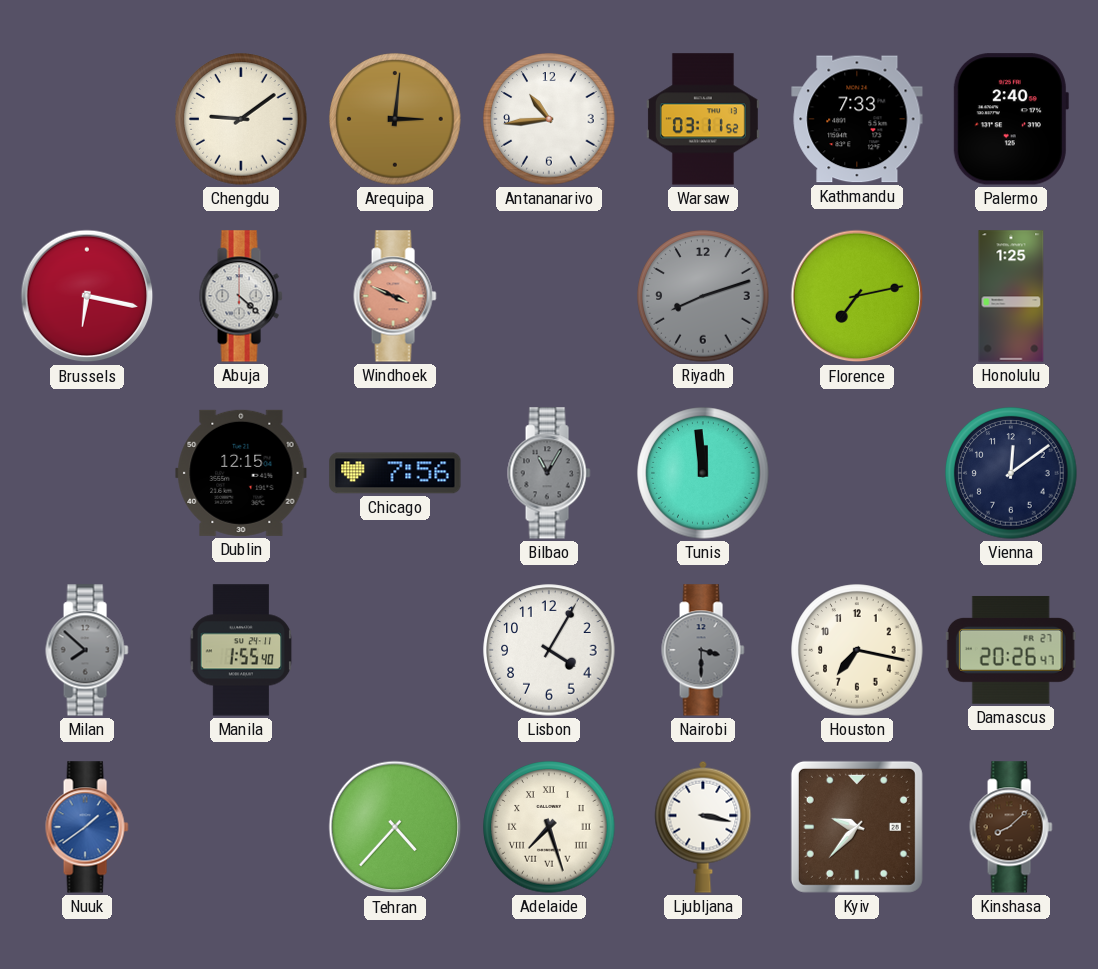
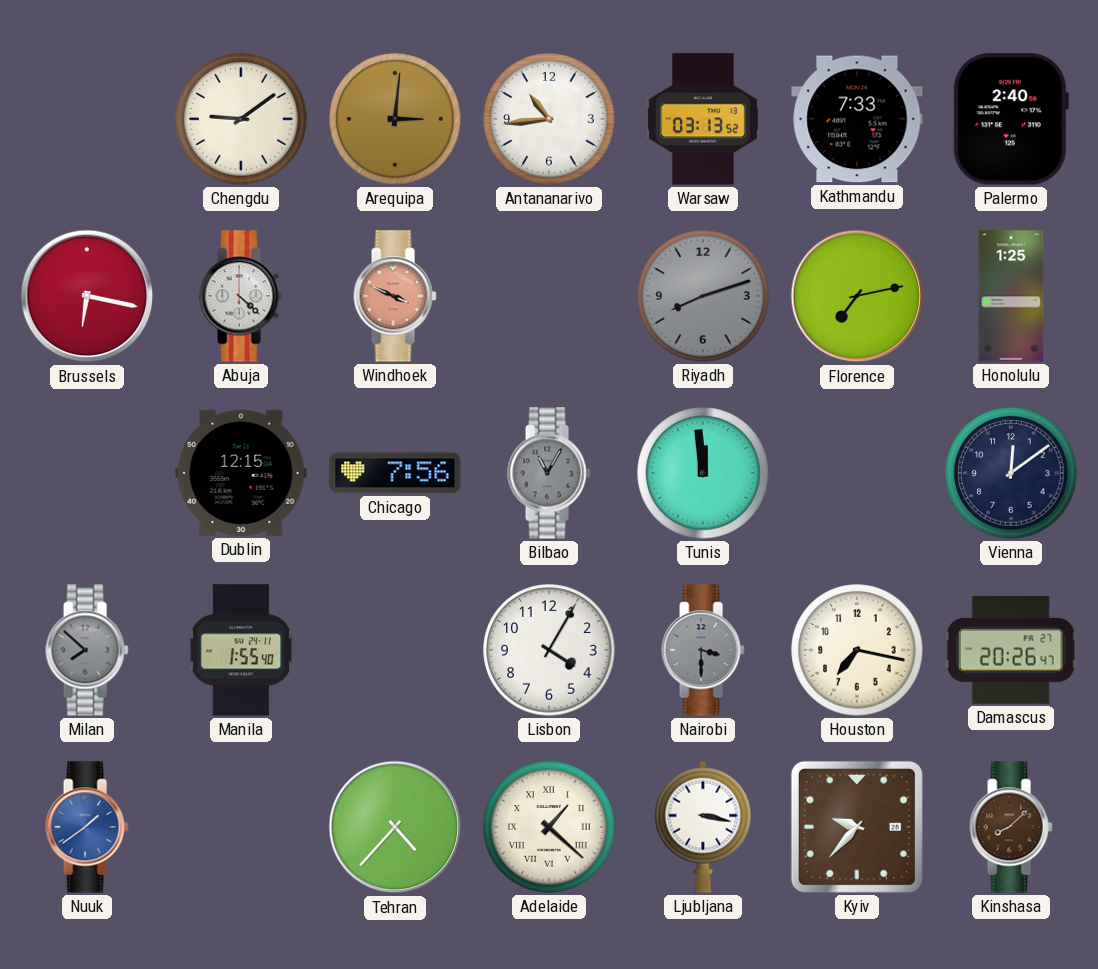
Warsaw: 03:11 -> 03:13
Adelaide: 7:27 -> 1:22
